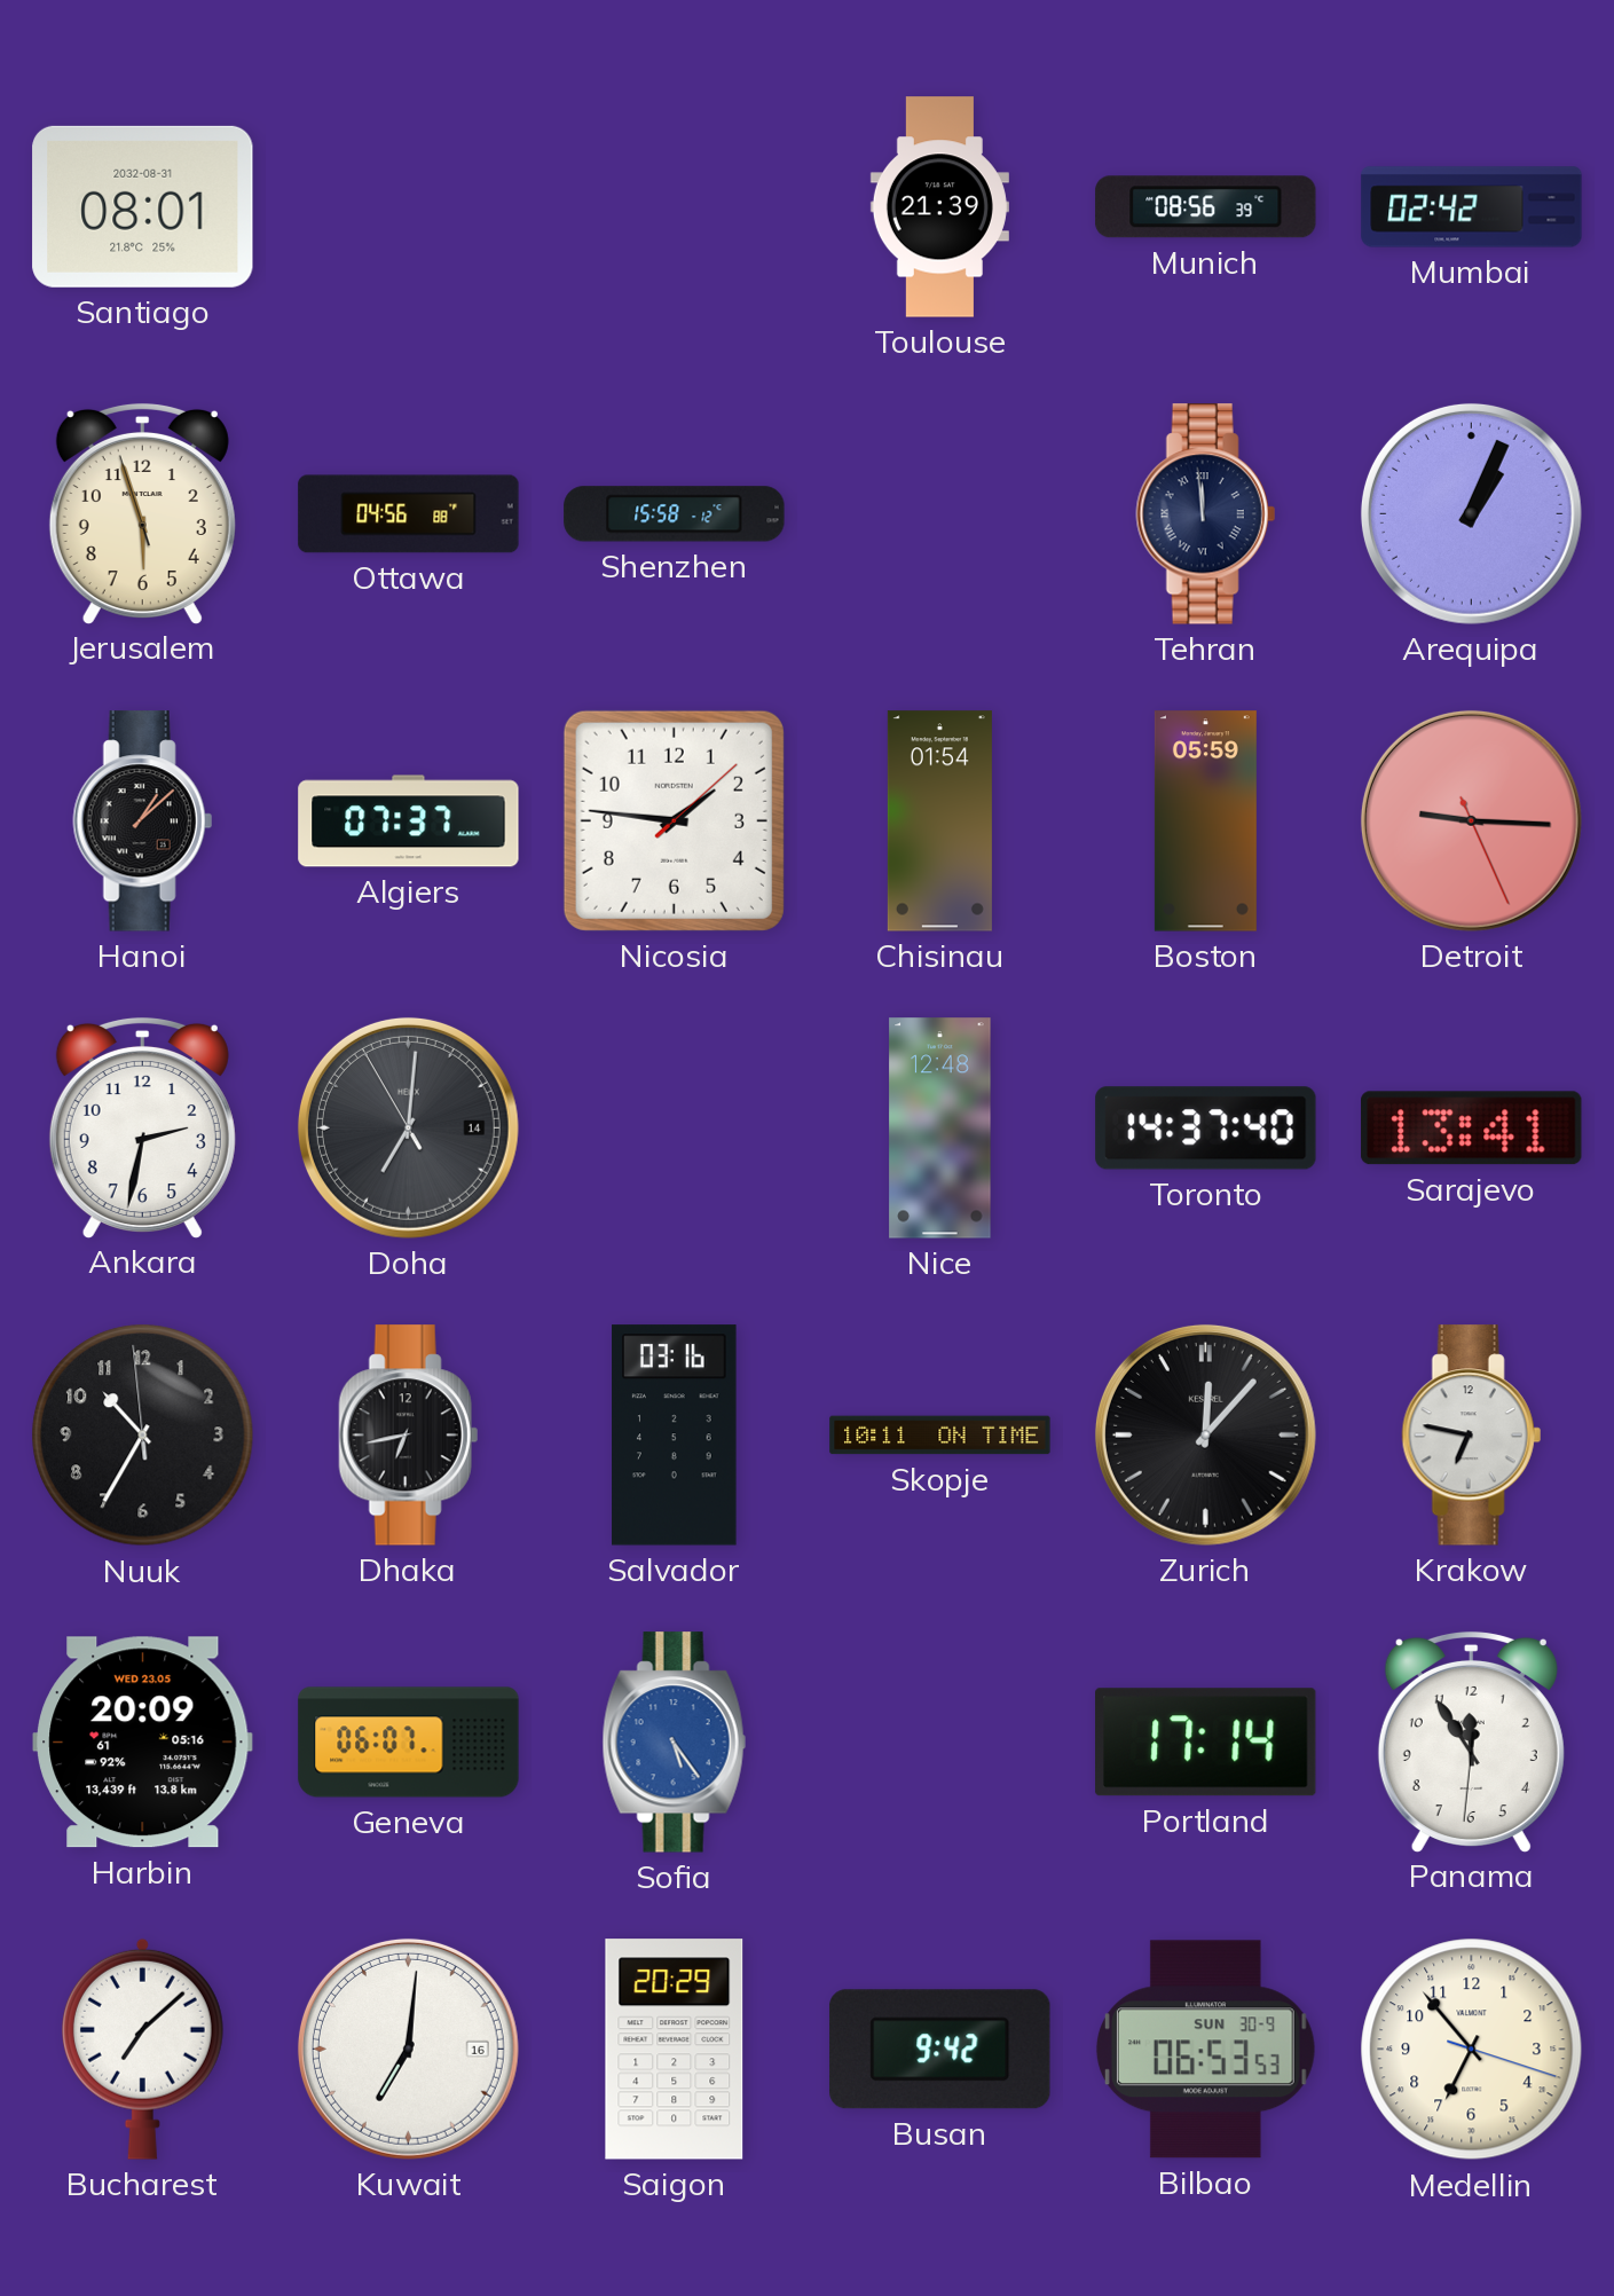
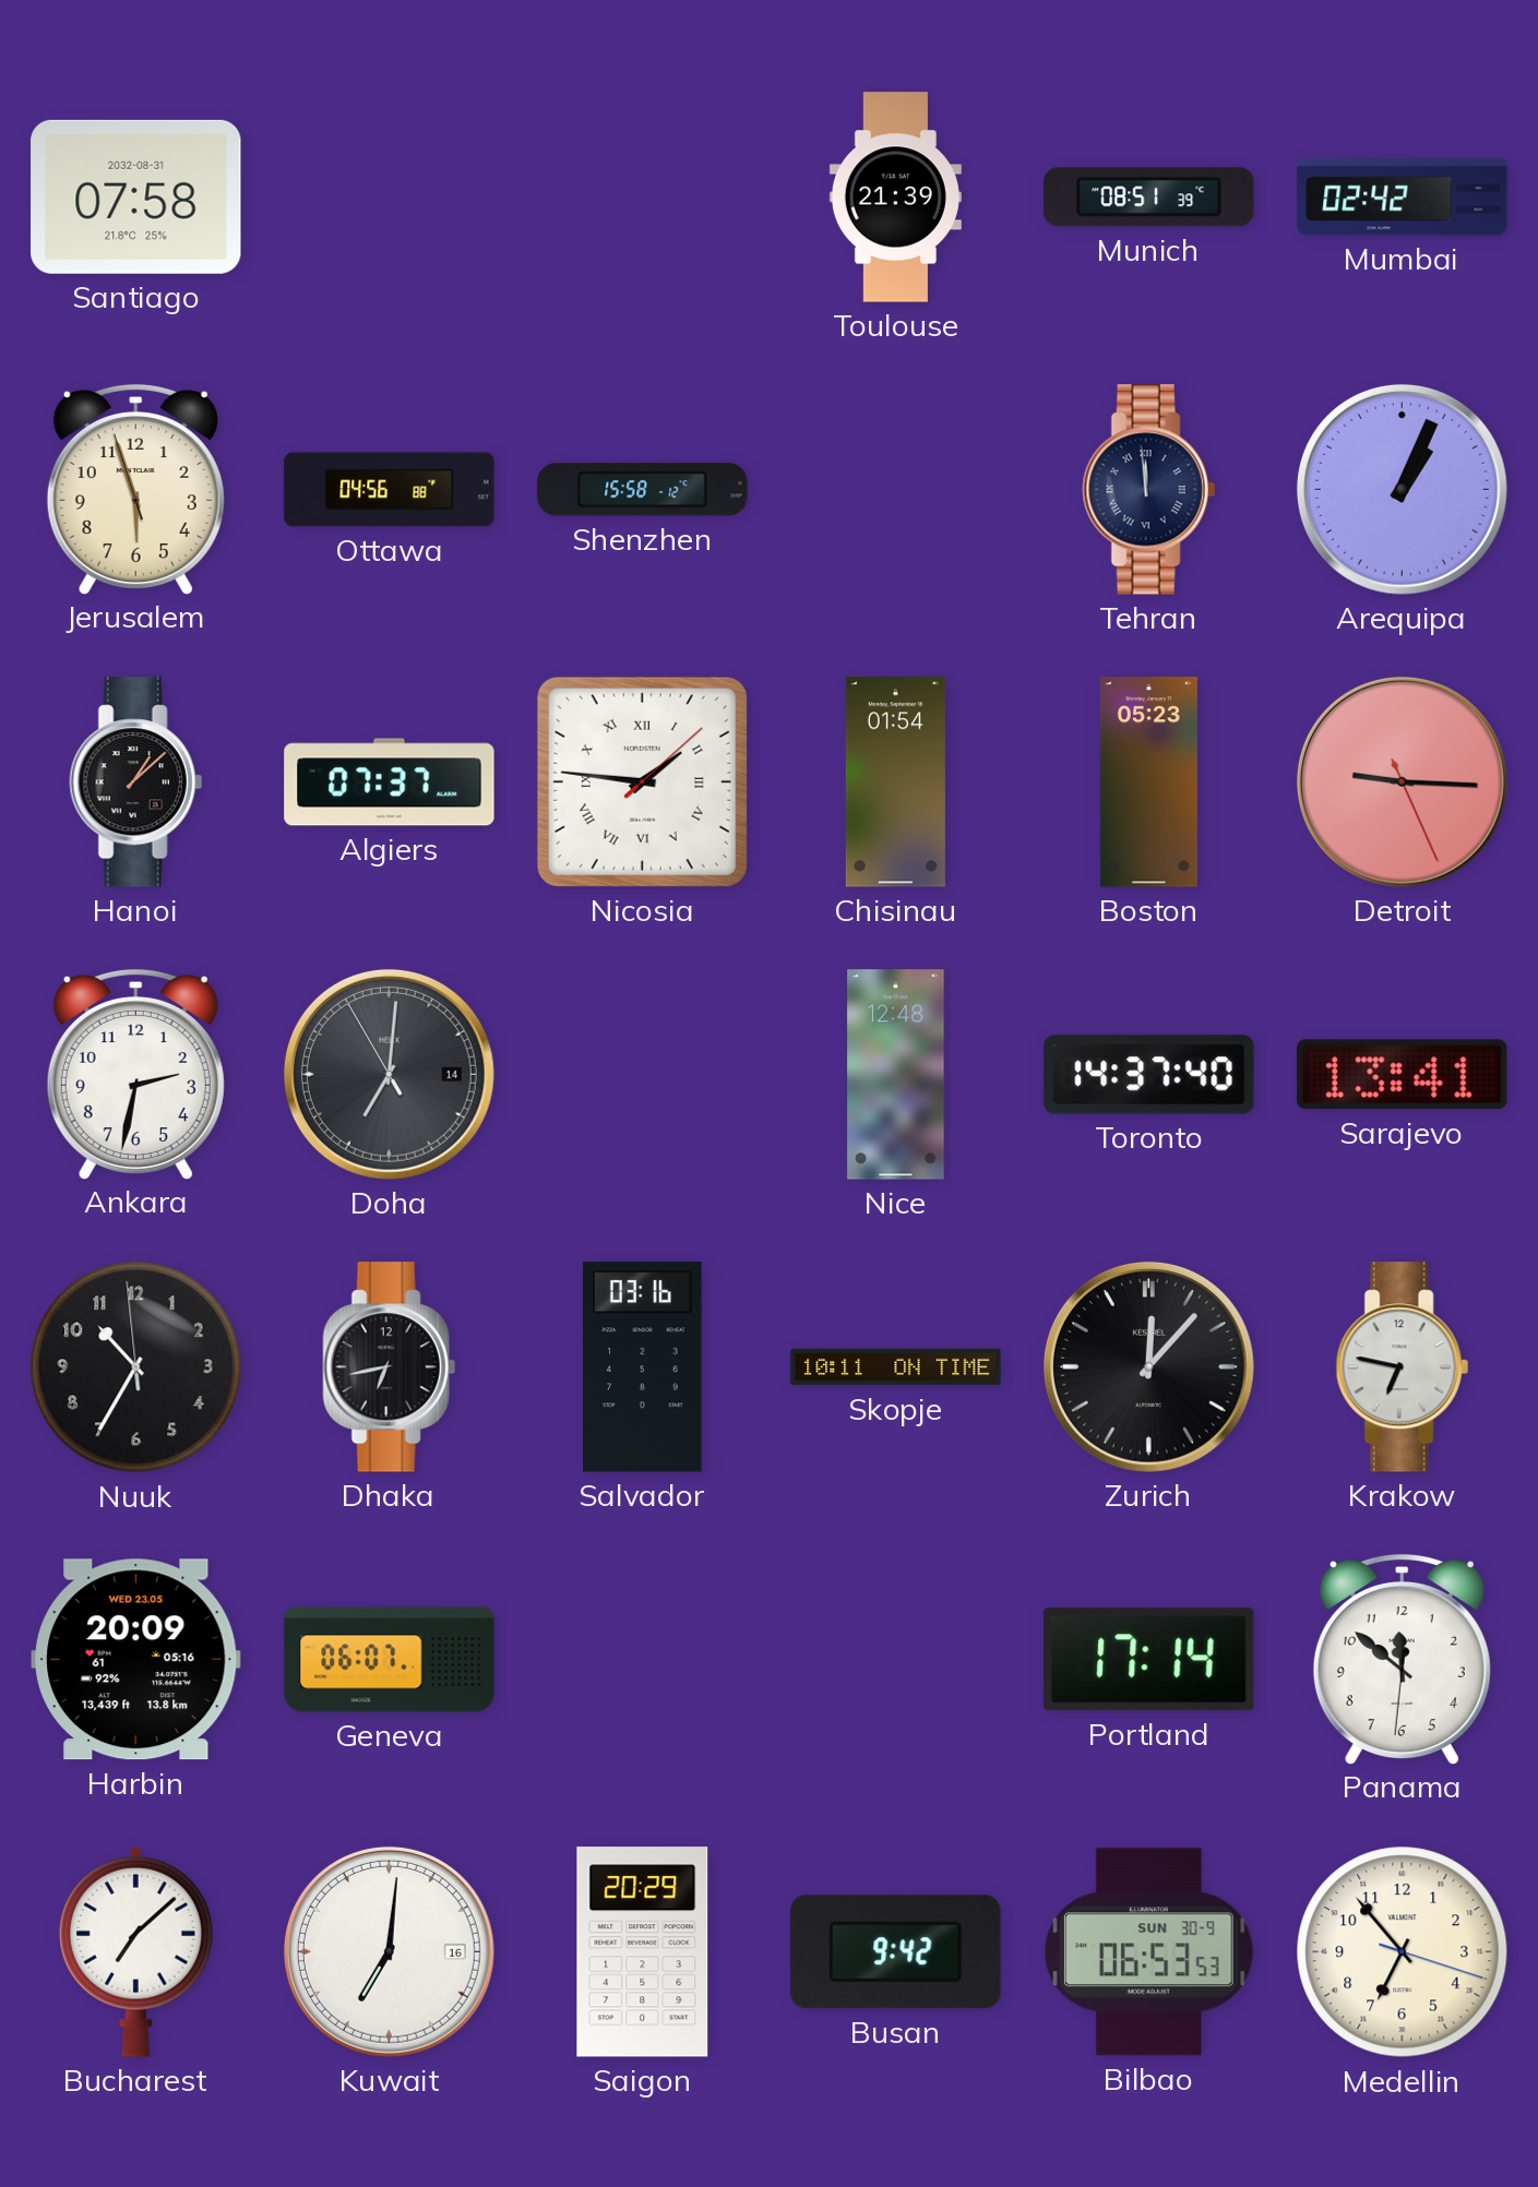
Santiago: 08:01 -> 07:58
Munich: 08:56 -> 08:51
Nicosia numerals: Arabic -> Roman
Boston: 05:59 -> 05:23
Sofia: 5:24 -> none
Panama: 11:54 -> 11:51
